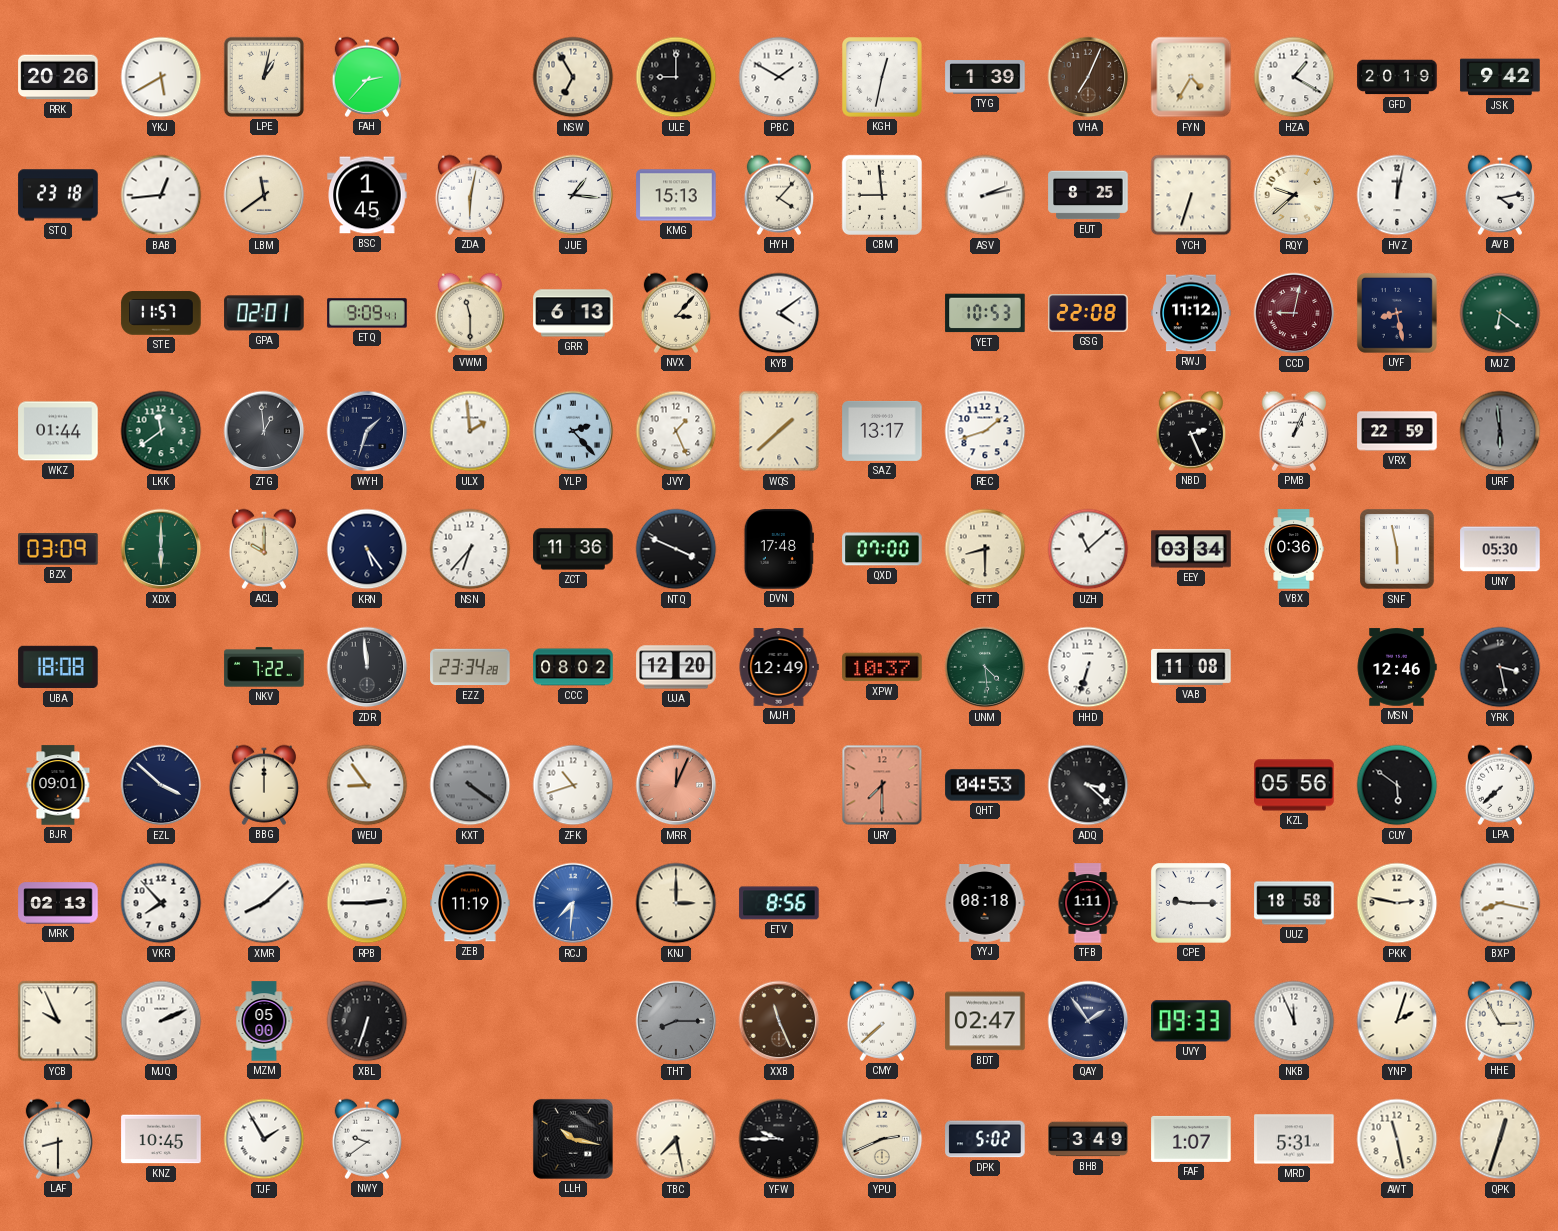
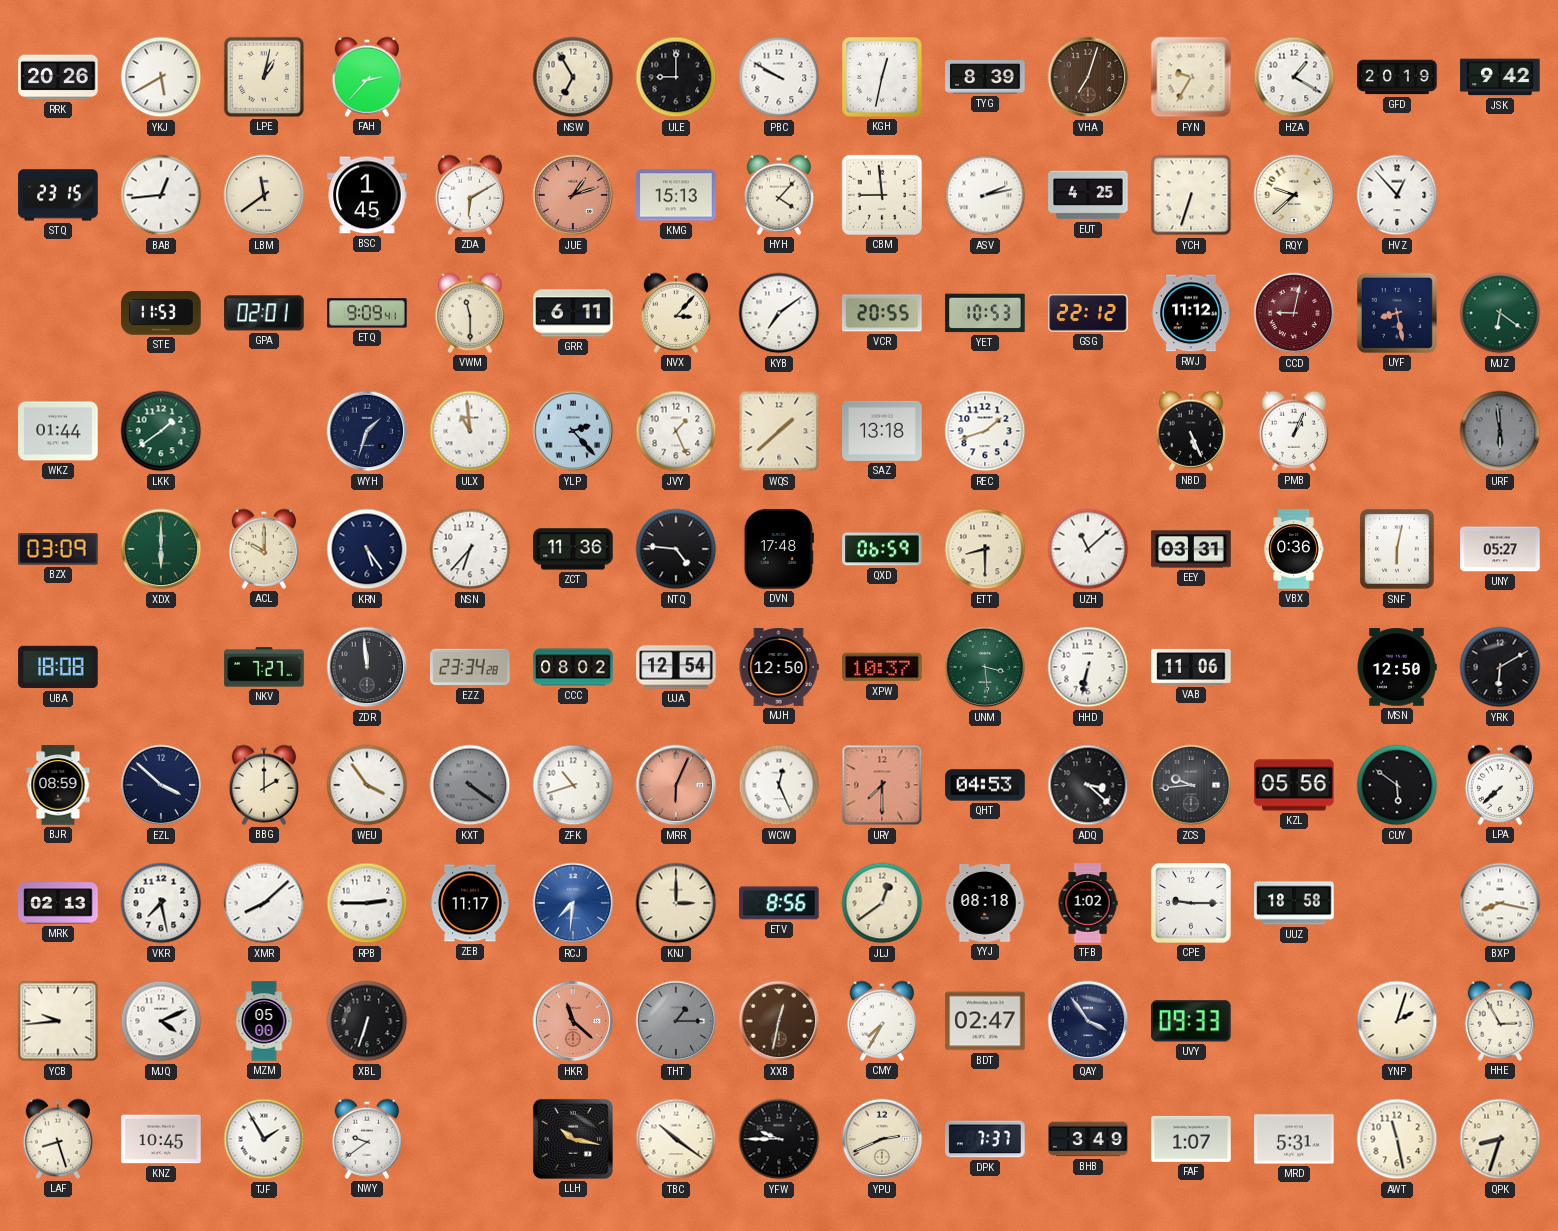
PBC: 1:50 -> 9:50
TYG: 1:39 -> 8:39
VHA: 7:04 -> 7:03
FYN: 4:35 -> 9:35
STQ: 23:18 -> 23:15
ZDA: 6:02 -> 6:10
JUE: 1:16 -> 1:12
JUE dial: white -> salmon
EUT: 8:25 -> 4:25
HVZ: 12:02 -> 12:53
AVB: 4:13 -> none
STE: 11:57 -> 11:53
GRR: 6:13 -> 6:11
KYB: 4:09 -> 7:09
VCR: none -> 20:55
GSG: 22:08 -> 22:12
LKK: 11:39 -> 1:39
ZTG: 12:59 -> none
ULX: 1:59 -> 10:59
SAZ: 13:17 -> 13:18
NBD: 2:26 -> 5:26
VRX: 22:59 -> none
NTQ: 3:49 -> 4:46
QXD: 07:00 -> 06:59
EEY: 03:34 -> 03:31
SNF: 5:58 -> 6:02
UNY: 05:30 -> 05:27
NKV: 7:22 -> 7:27
UJA: 12:20 -> 12:54
MJH: 12:49 -> 12:50
UNM: 4:29 -> 3:29
HHD: 6:33 -> 6:32
VAB: 11:08 -> 11:06
MSN: 12:46 -> 12:50
YRK: 3:28 -> 6:10
BJR: 09:01 -> 08:59
BBG: 12:00 -> 2:00
WEU: 8:54 -> 3:54
MRR: 12:04 -> 6:04
WCW: none -> 12:26
ZCS: none -> 9:44
VKR: 7:53 -> 7:28
ZEB: 11:19 -> 11:17
JLJ: none -> 12:39
TFB: 1:11 -> 1:02
PKK: 2:47 -> none
YCB: 9:56 -> 9:44
MJQ: 2:11 -> 4:11
HKR: none -> 11:22
THT: 8:15 -> 1:15
XXB: 11:26 -> 12:32
CMY: 7:38 -> 7:35
QAY: 1:54 -> 3:54
NKB: 11:56 -> none
LAF: 8:30 -> 8:27
TBC: 7:28 -> 10:21
DPK: 5:02 -> 7:37
QPK: 12:33 -> 8:33
